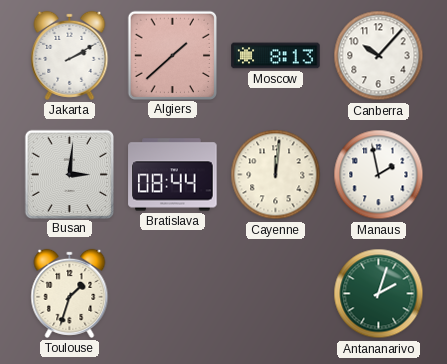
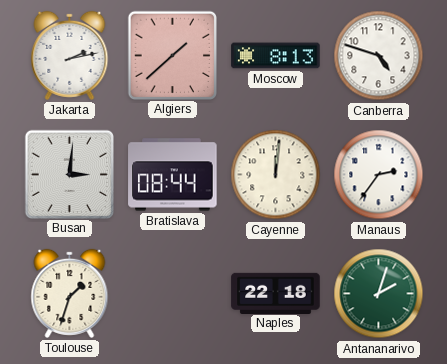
Jakarta: 2:10 -> 2:13
Canberra: 10:07 -> 4:48
Manaus: 1:58 -> 2:36
Naples: none -> 22:18
